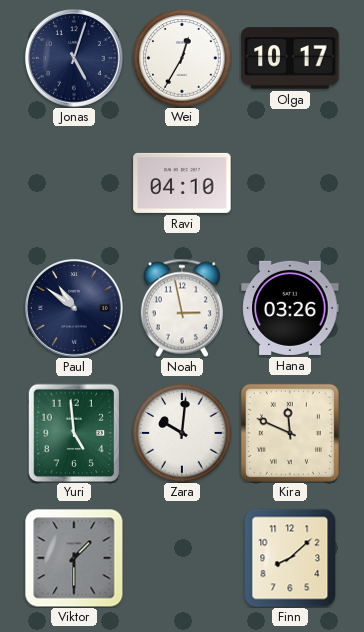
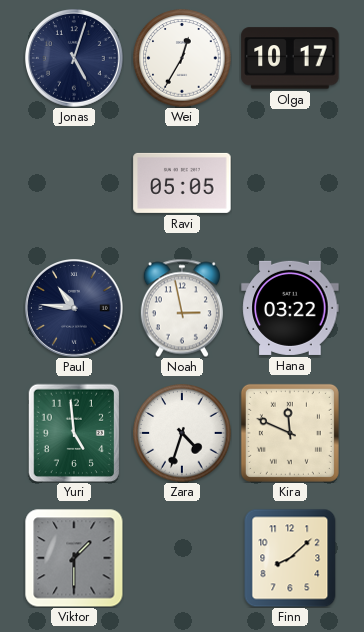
Ravi: 04:10 -> 05:05
Paul: 10:51 -> 10:46
Hana: 03:26 -> 03:22
Zara: 10:01 -> 4:33
